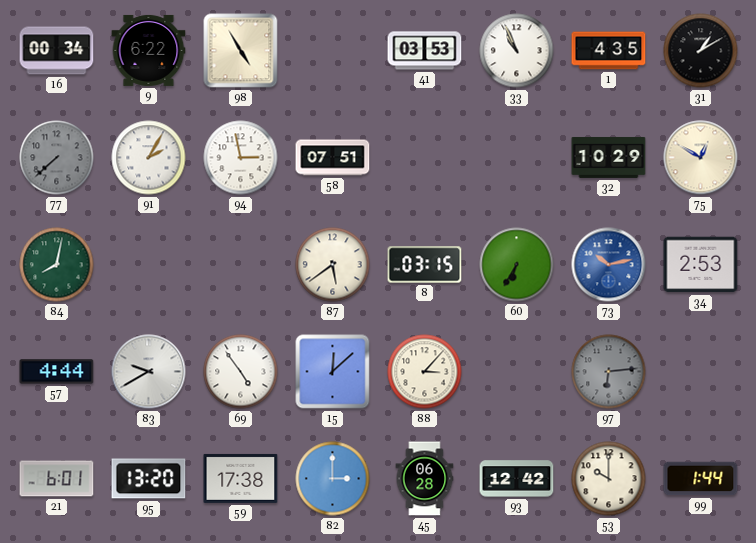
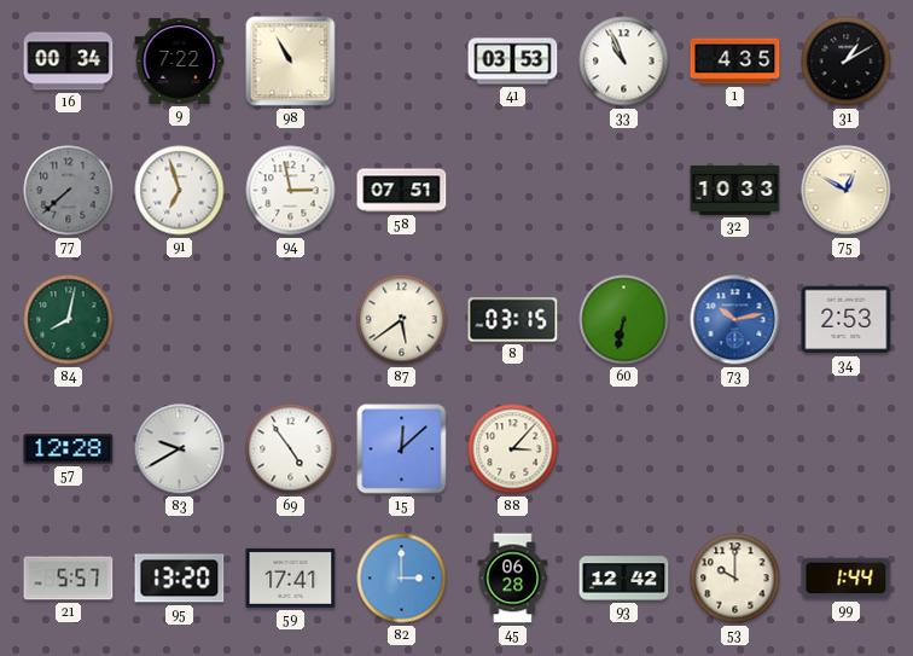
9: 6:22 -> 7:22
98: 4:55 -> 10:55
91: 2:05 -> 6:57
32: 10:29 -> 10:33
60: 6:35 -> 6:32
57: 4:44 -> 12:28
97: 6:14 -> none
21: 6:01 -> 5:57
59: 17:38 -> 17:41
